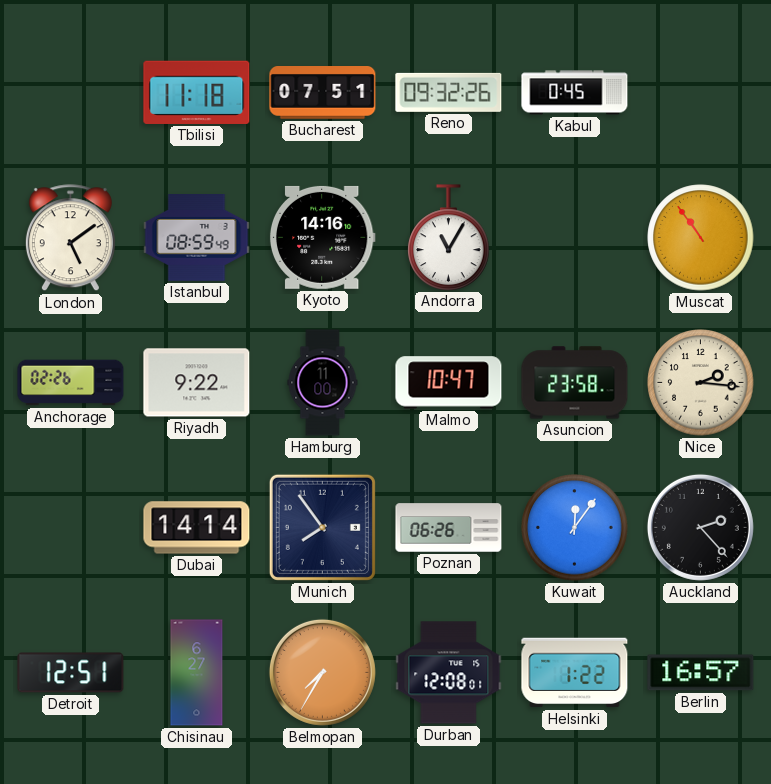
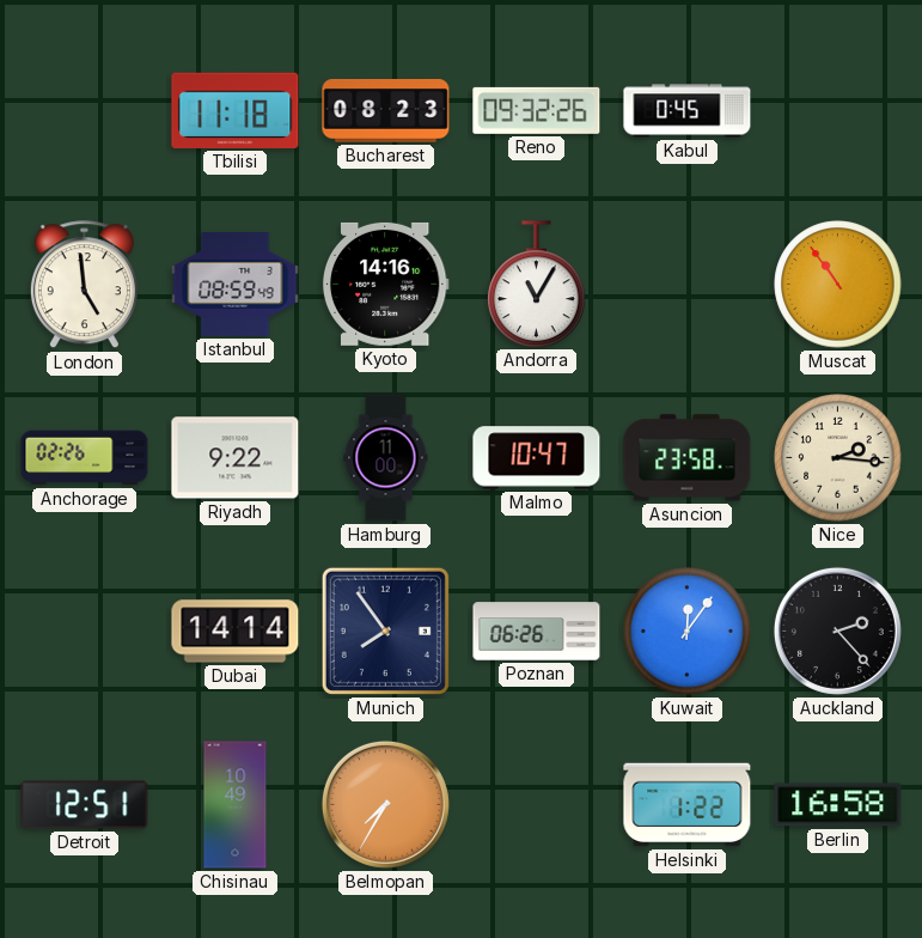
Bucharest: 07:51 -> 08:23
London: 5:09 -> 4:59
Chisinau: 6:27 -> 10:49
Durban: 12:08 -> none
Berlin: 16:57 -> 16:58
